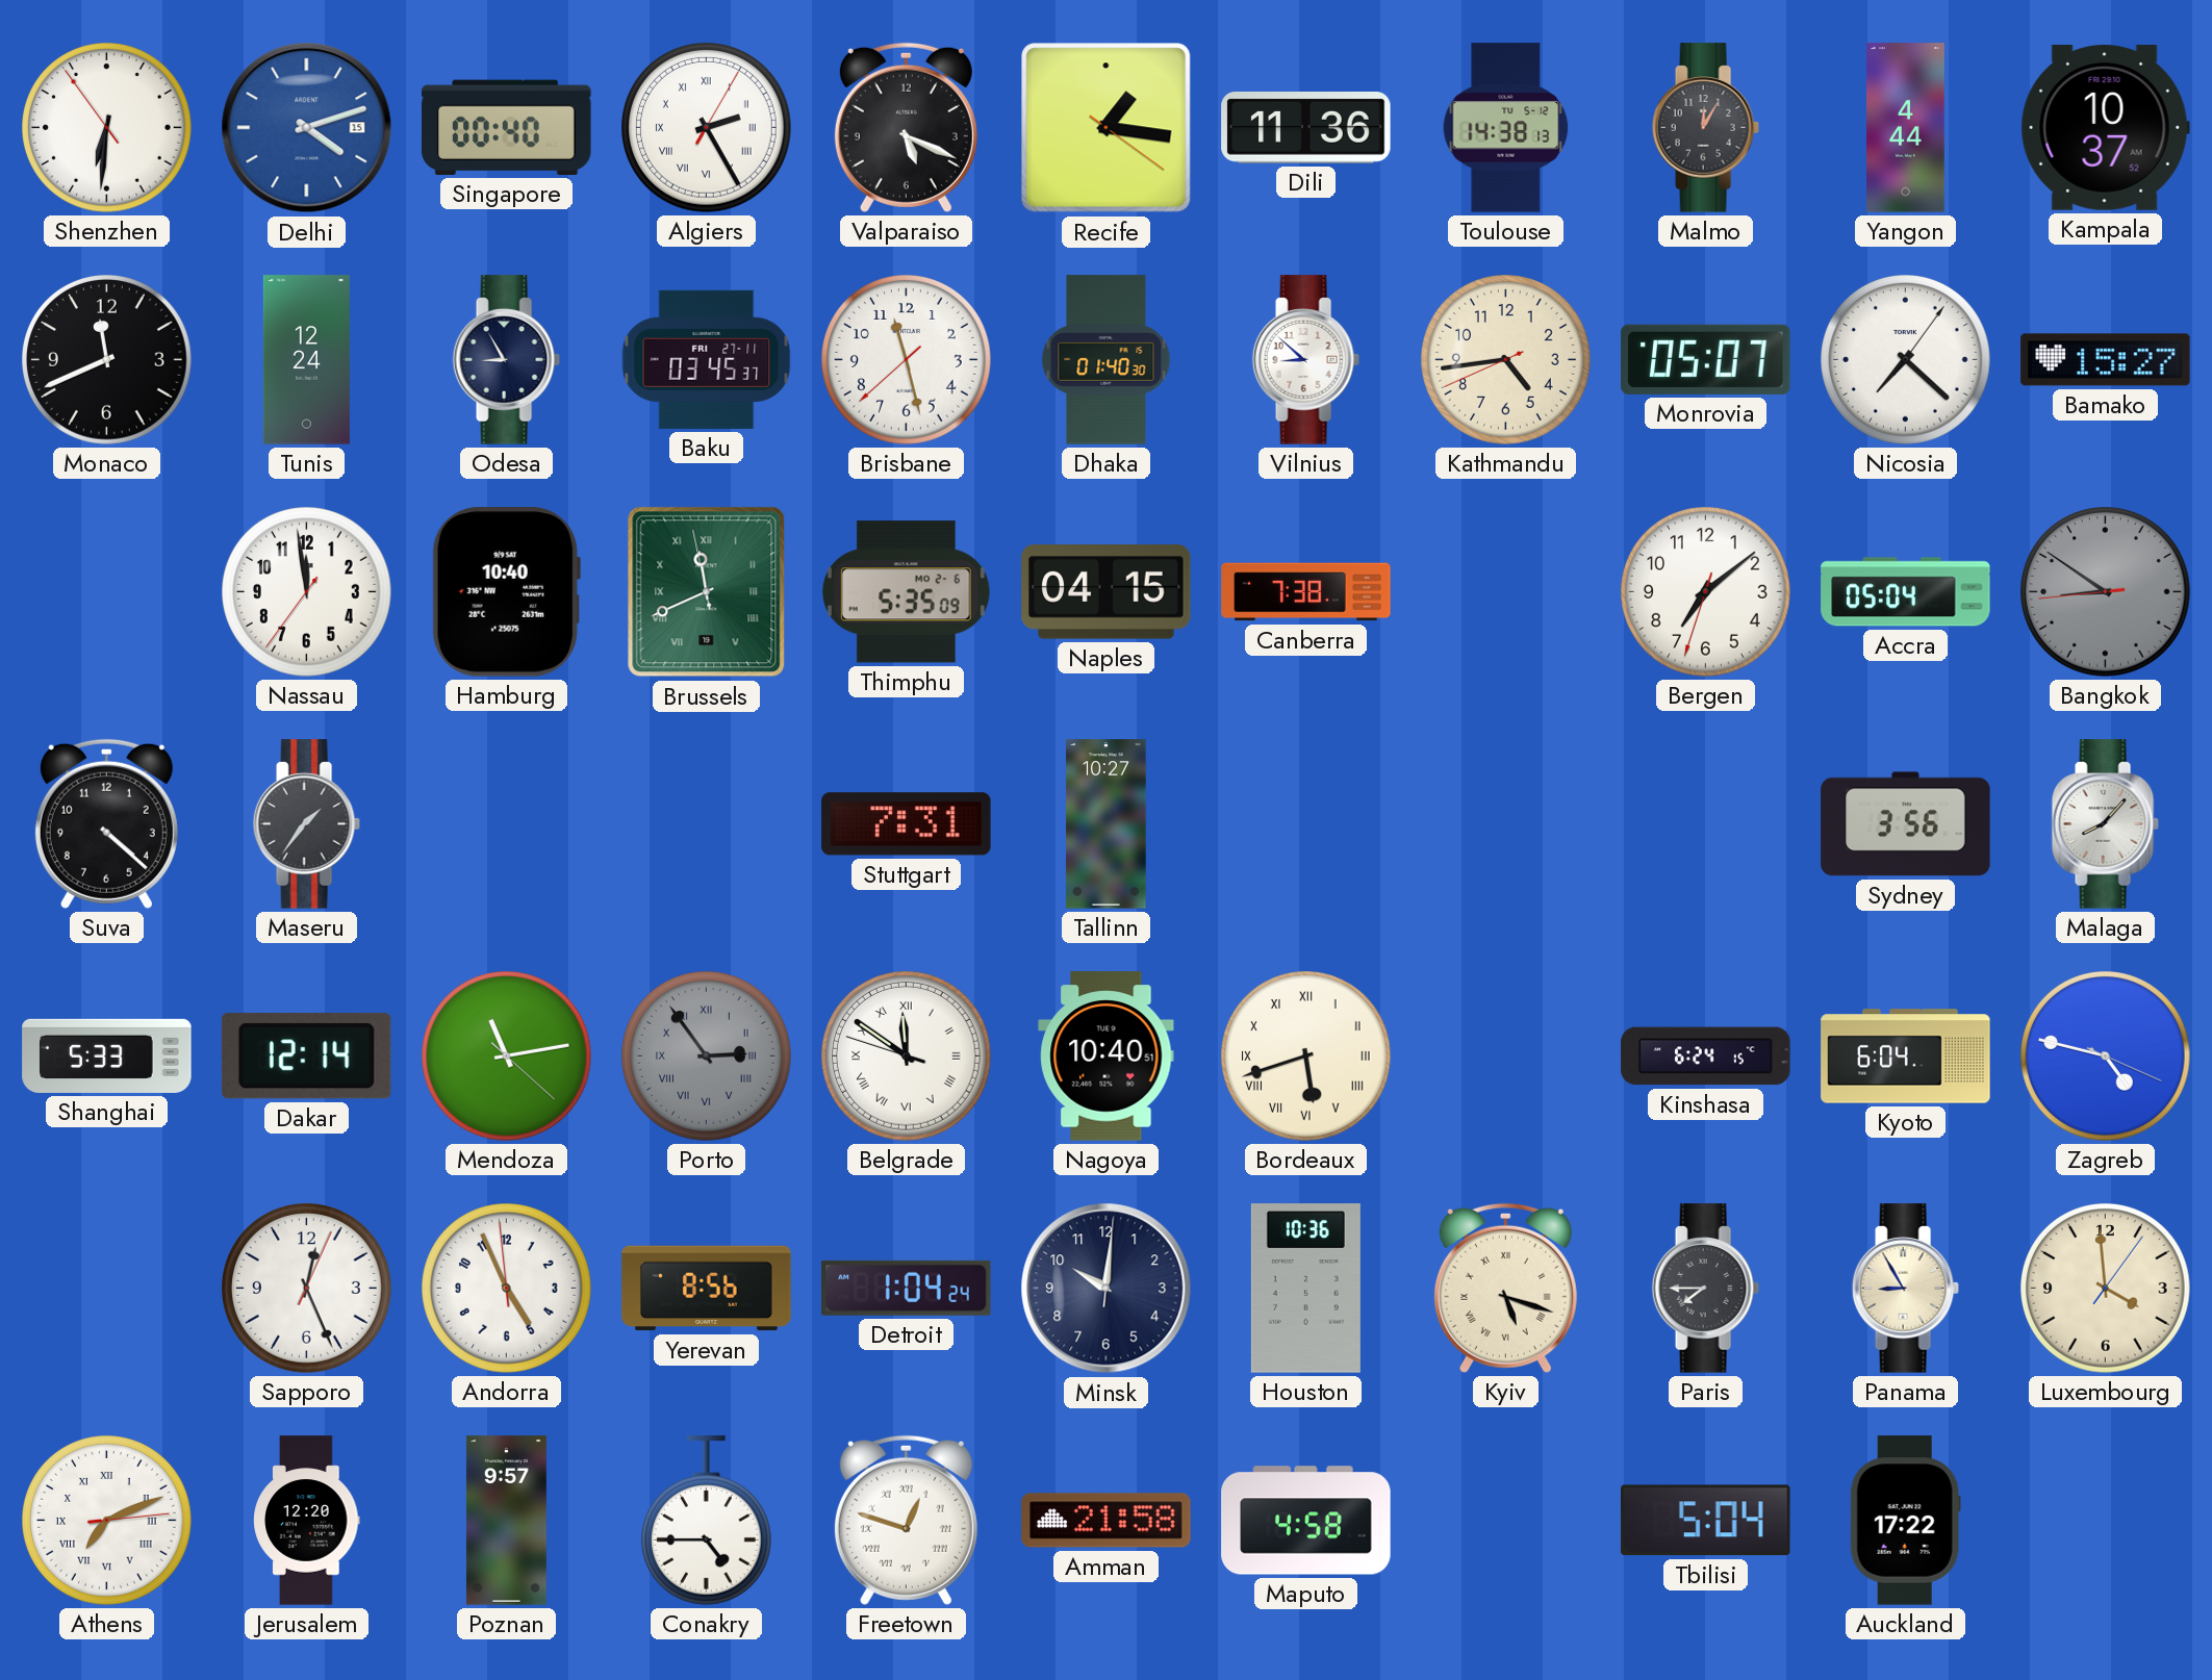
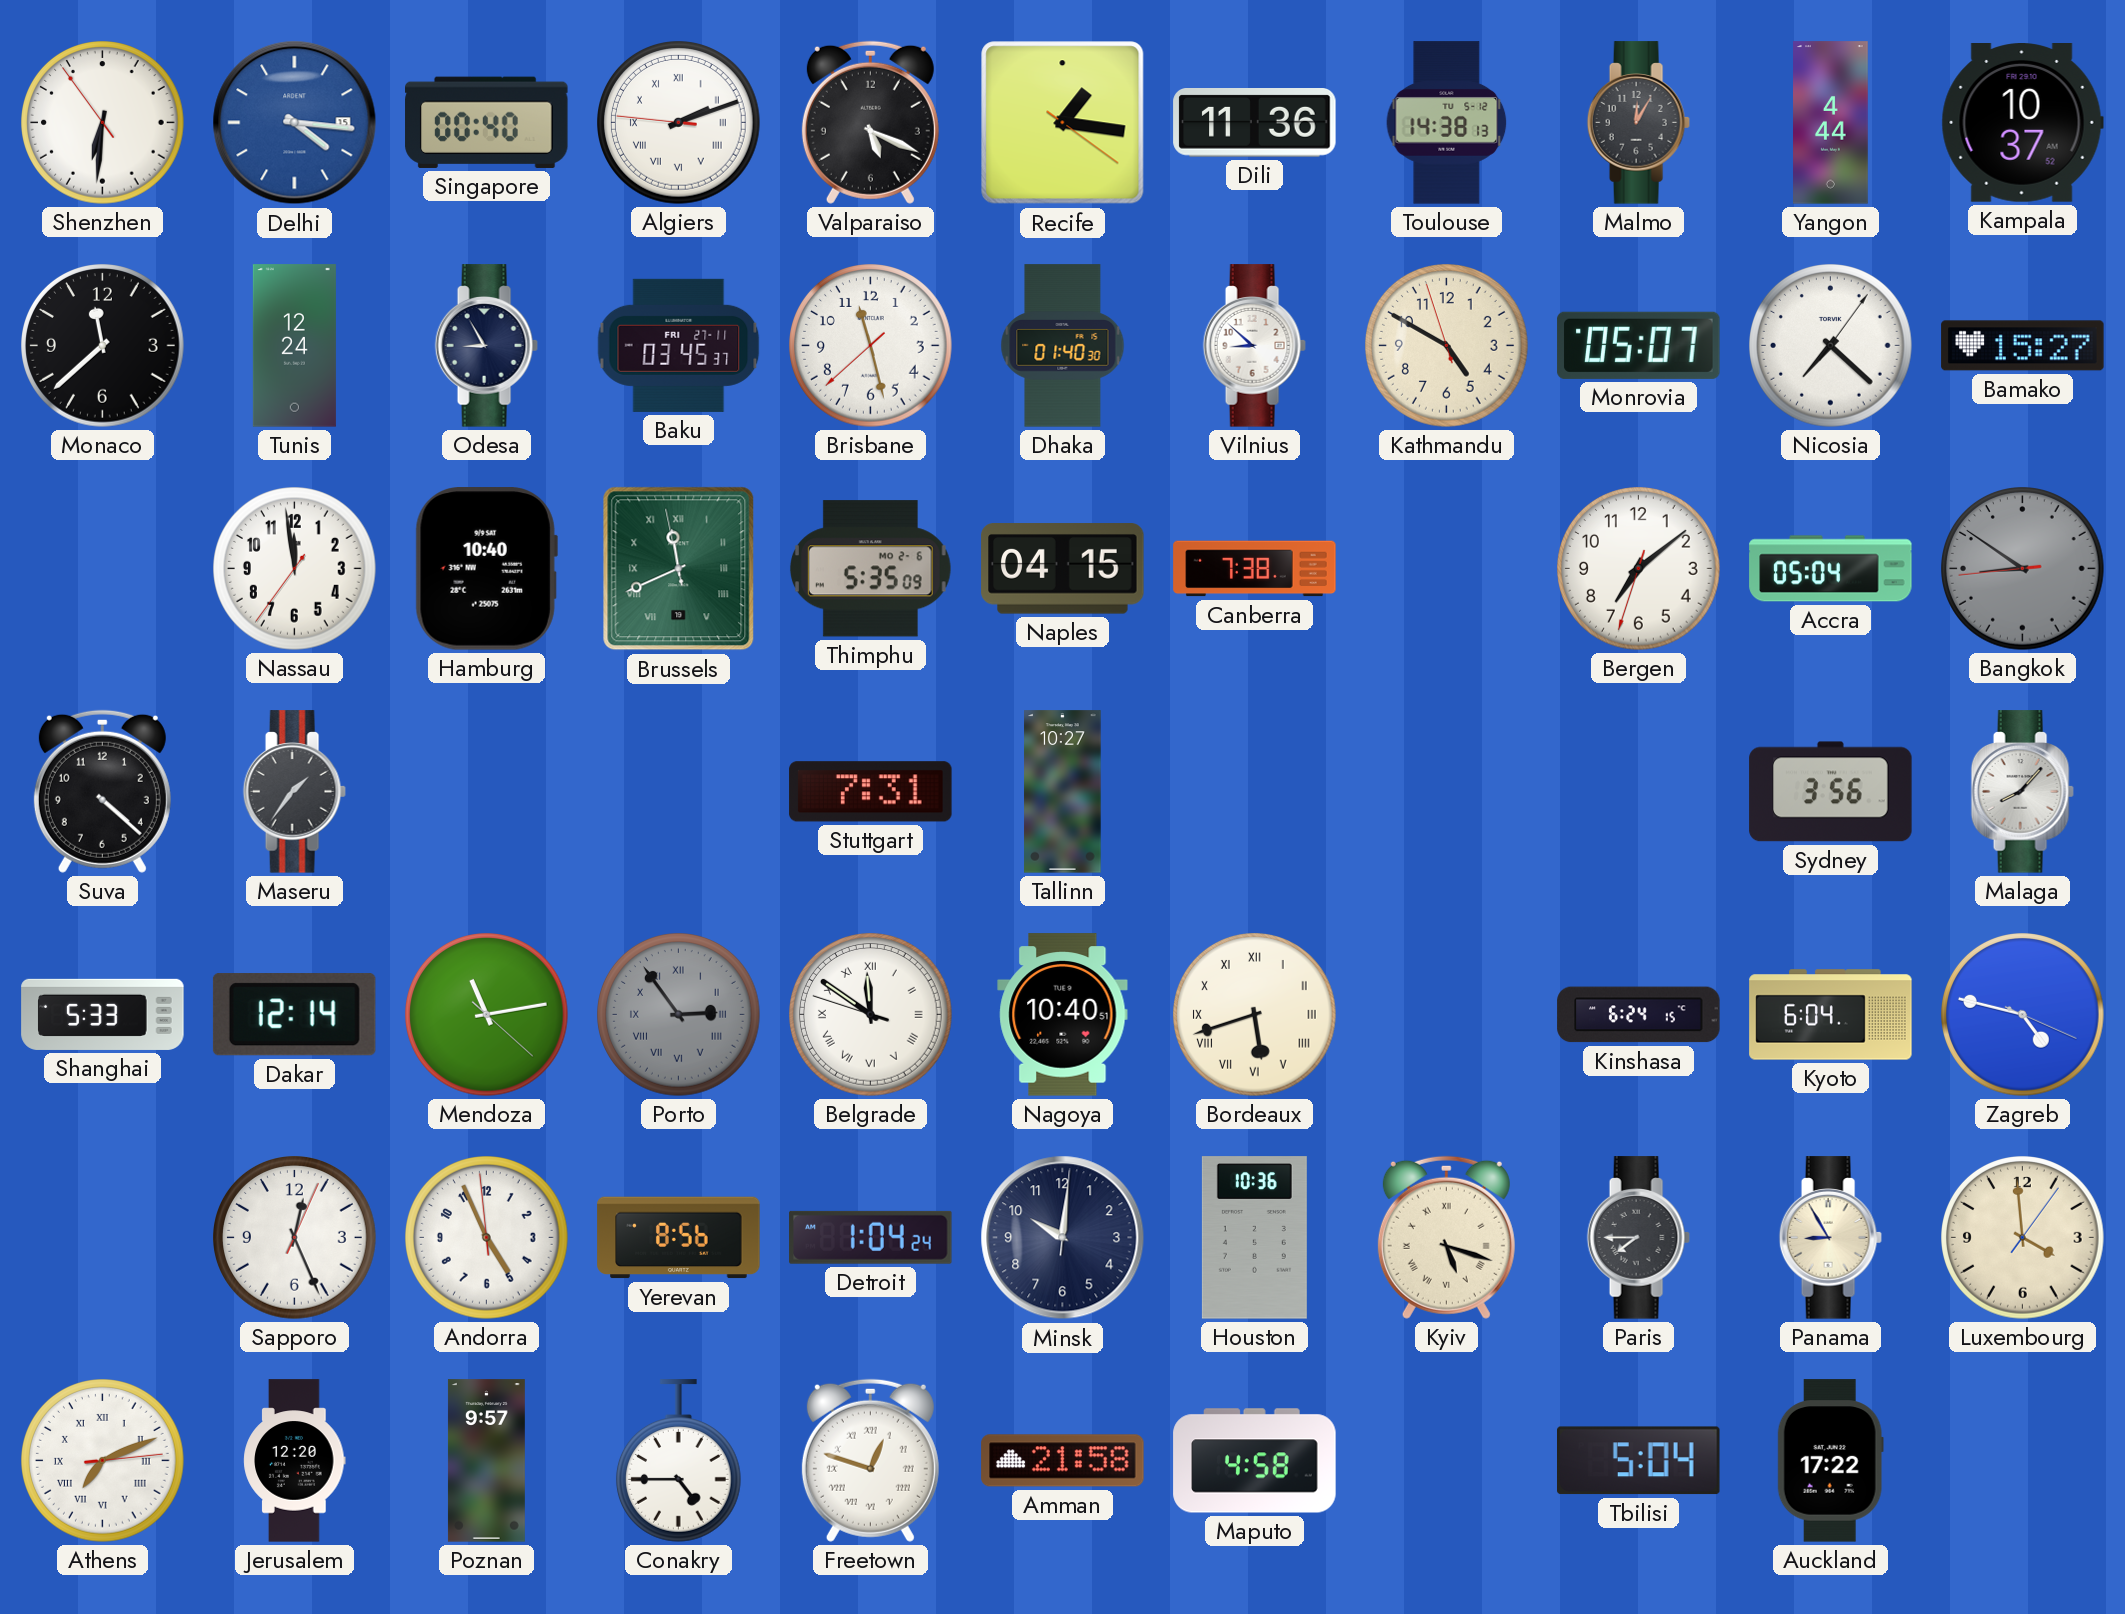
Delhi: 4:12 -> 4:16
Algiers: 2:25 -> 2:11
Monaco: 11:41 -> 11:38
Kathmandu: 4:43 -> 4:49
